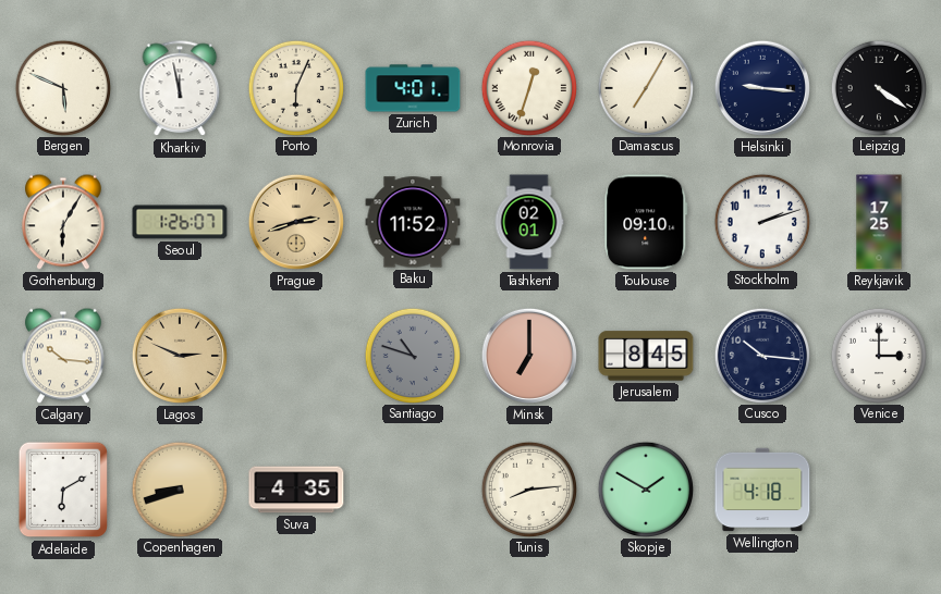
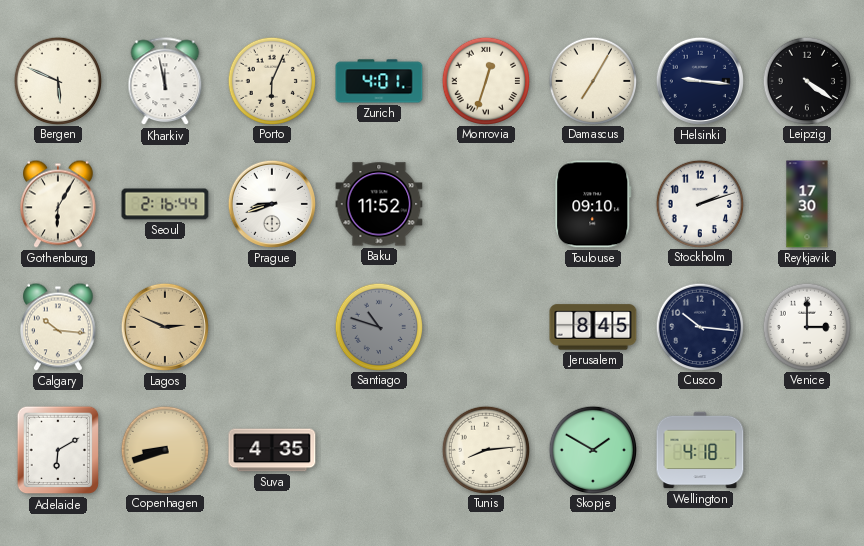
Seoul: 1:26 -> 2:16
Prague: 2:42 -> 8:42
Prague dial: champagne -> white
Tashkent: 02:01 -> none
Reykjavik: 17:25 -> 17:30
Minsk: 7:00 -> none
